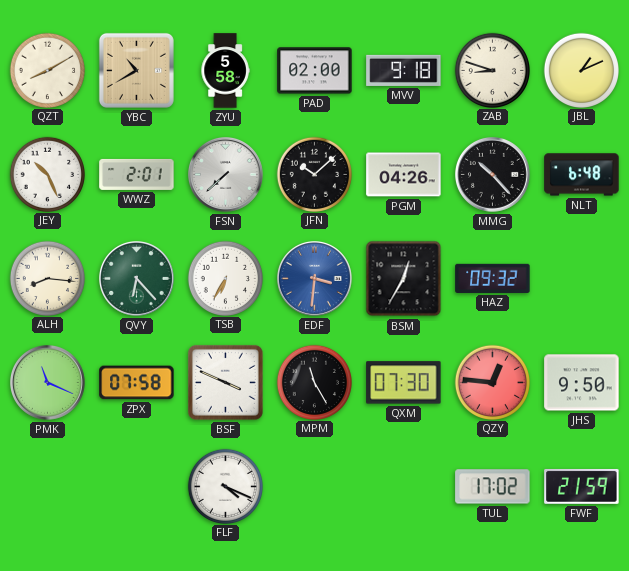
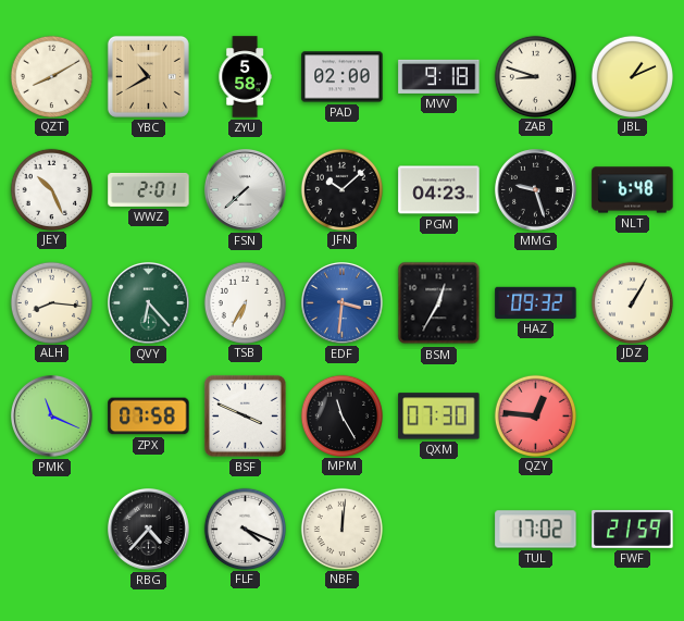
PGM: 04:26 -> 04:23
MMG: 10:23 -> 9:27
JDZ: none -> 1:05
JHS: 9:50 -> none
RBG: none -> 4:37
NBF: none -> 12:01
